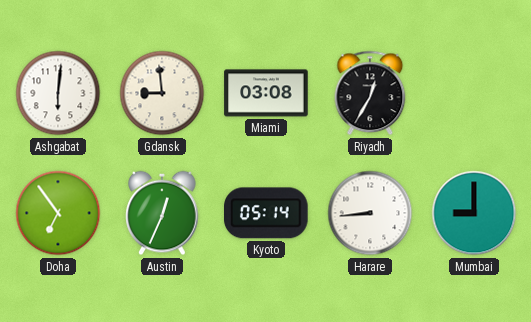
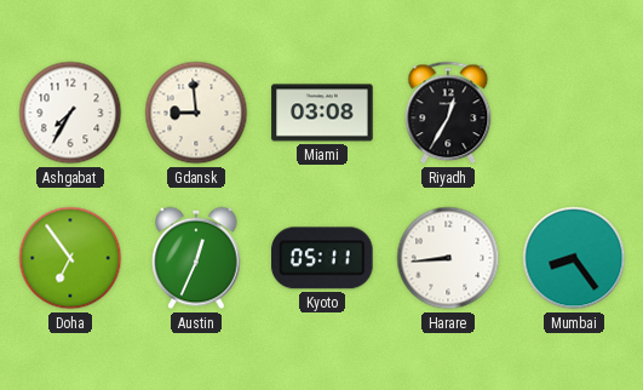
Ashgabat: 6:01 -> 7:35
Kyoto: 05:14 -> 05:11
Mumbai: 9:00 -> 8:24
